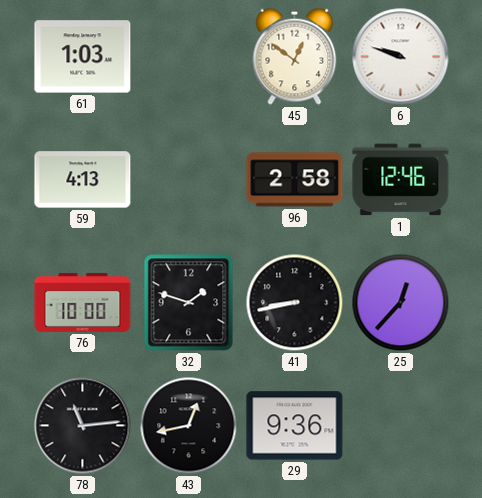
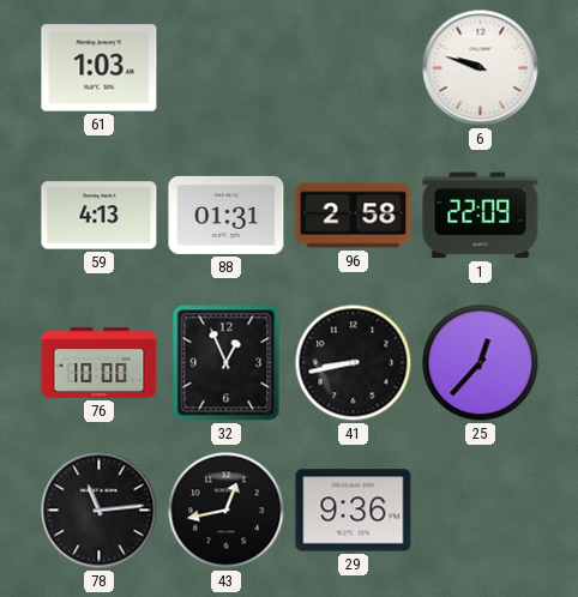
45: 12:51 -> none
88: none -> 01:31
1: 12:46 -> 22:09
32: 1:48 -> 12:56
